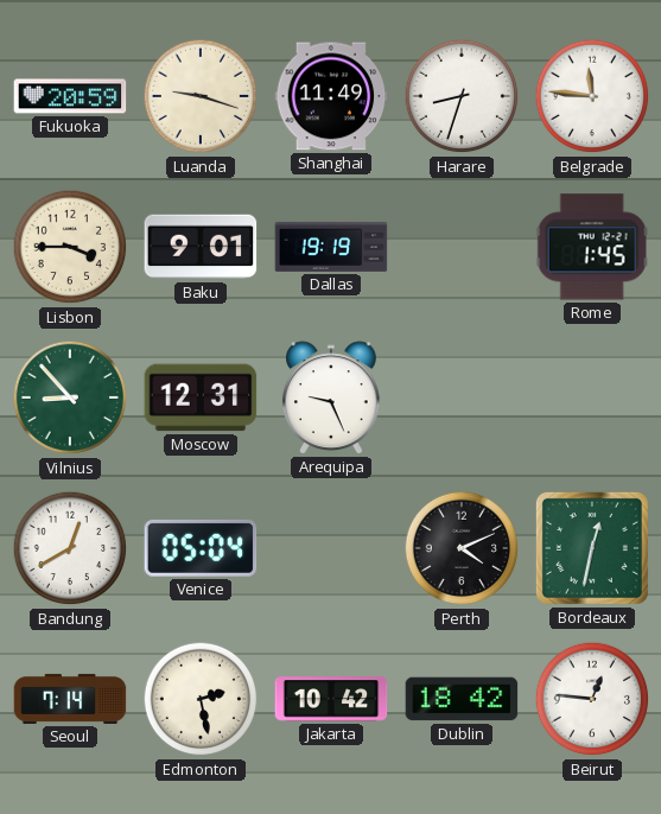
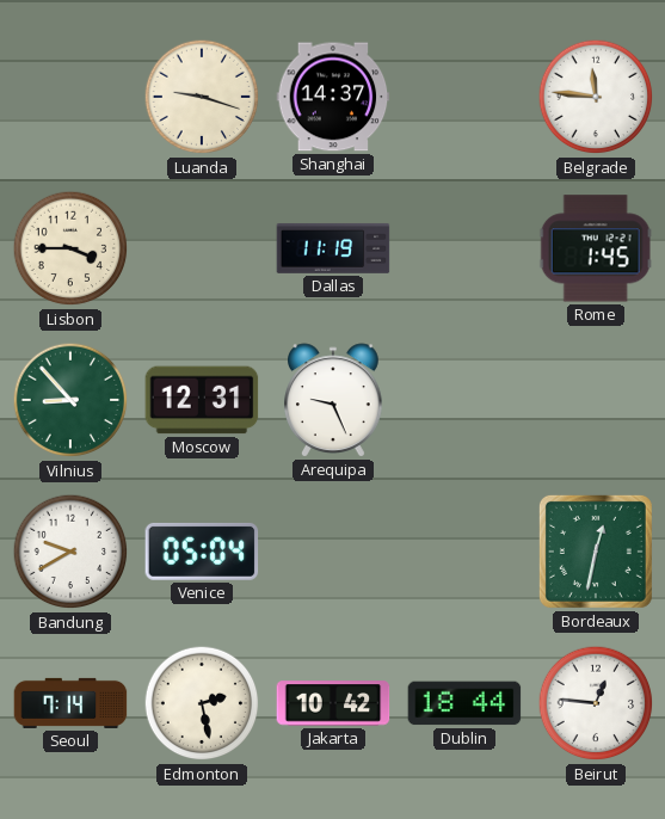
Fukuoka: 20:59 -> none
Shanghai: 11:49 -> 14:37
Harare: 8:33 -> none
Baku: 9:01 -> none
Dallas: 19:19 -> 11:19
Bandung: 12:40 -> 9:40
Perth: 4:11 -> none
Dublin: 18:42 -> 18:44
